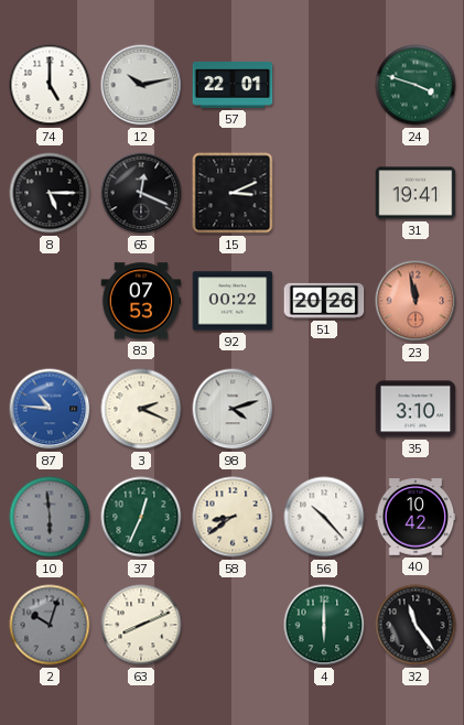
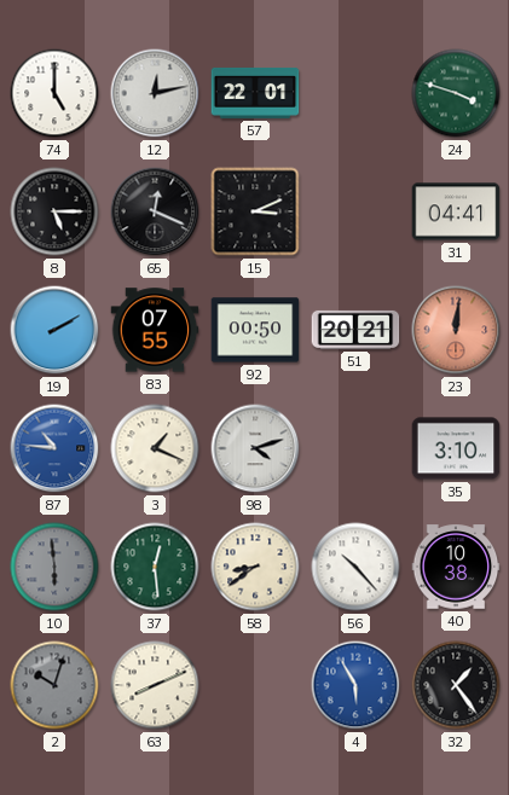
12: 10:13 -> 12:13
31: 19:41 -> 04:41
19: none -> 2:10
83: 07:53 -> 07:55
92: 00:22 -> 00:50
51: 20:26 -> 20:21
23: 11:58 -> 12:01
3: 2:19 -> 1:19
37: 12:34 -> 12:29
40: 10:42 -> 10:38
4: 6:00 -> 5:55
4 dial: green -> blue
32: 11:24 -> 1:24
